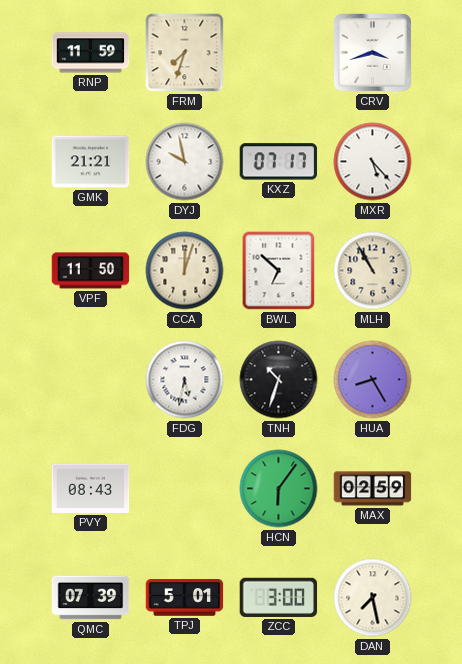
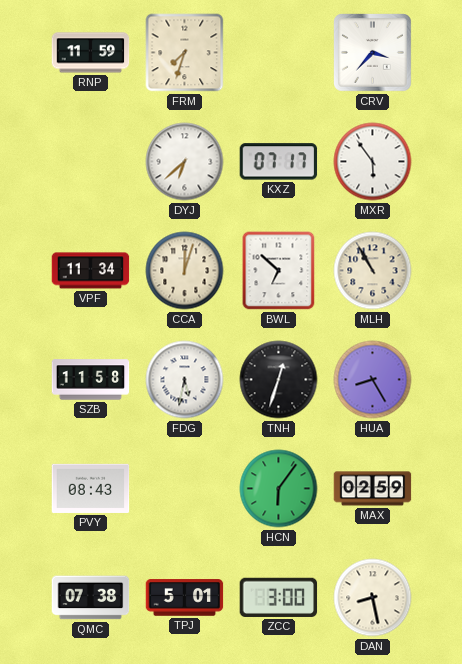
CRV: 3:42 -> 3:37
GMK: 21:21 -> none
DYJ: 9:58 -> 6:38
MXR: 5:23 -> 5:54
VPF: 11:50 -> 11:34
SZB: none -> 11:58
TNH: 10:33 -> 12:33
QMC: 07:39 -> 07:38
DAN: 7:28 -> 8:28
